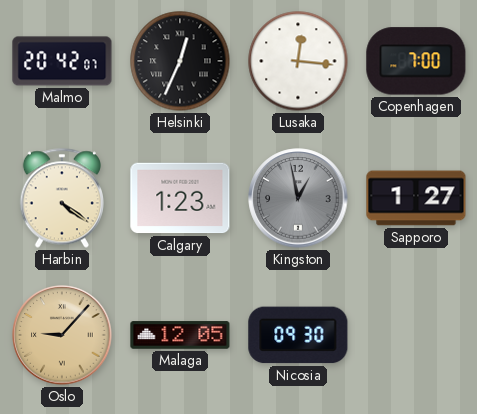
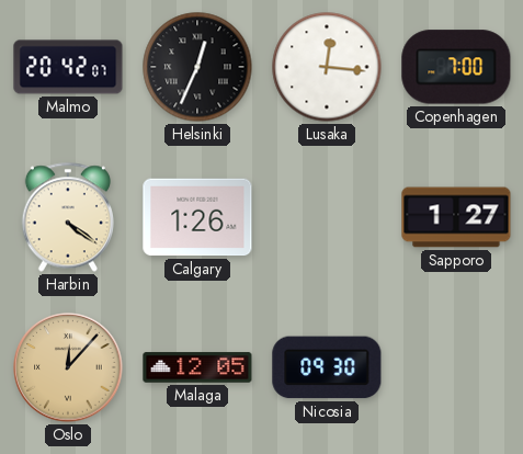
Calgary: 1:23 -> 1:26
Kingston: 12:58 -> none
Oslo: 9:07 -> 12:07
